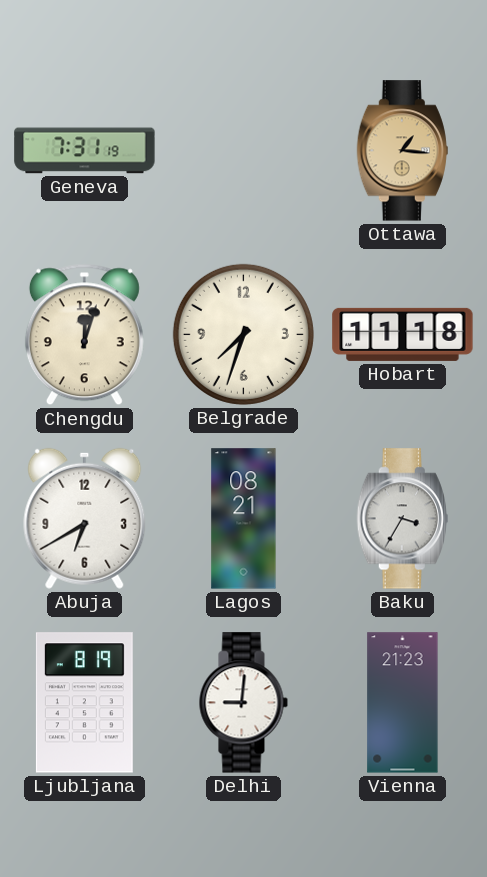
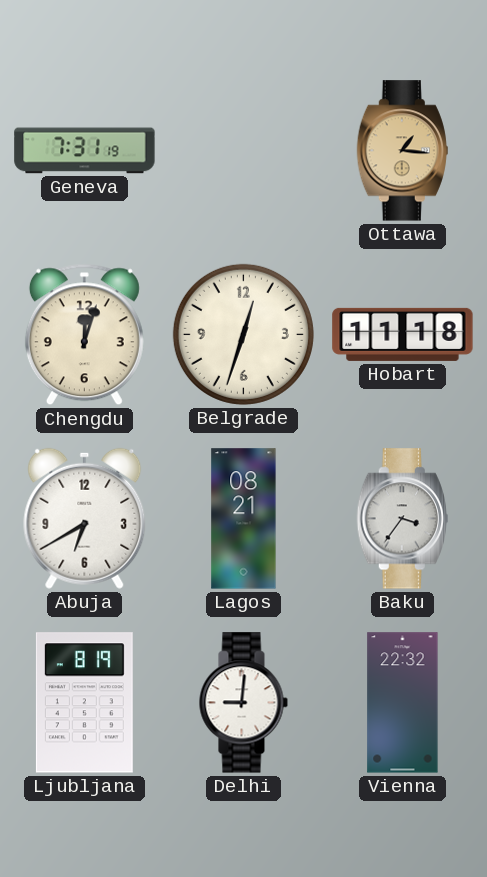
Belgrade: 7:33 -> 12:33
Baku: 3:35 -> 3:36
Vienna: 21:23 -> 22:32
